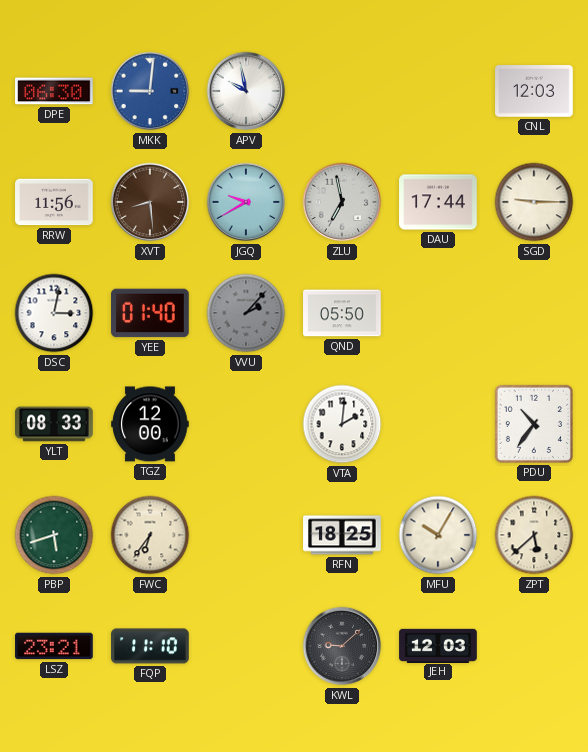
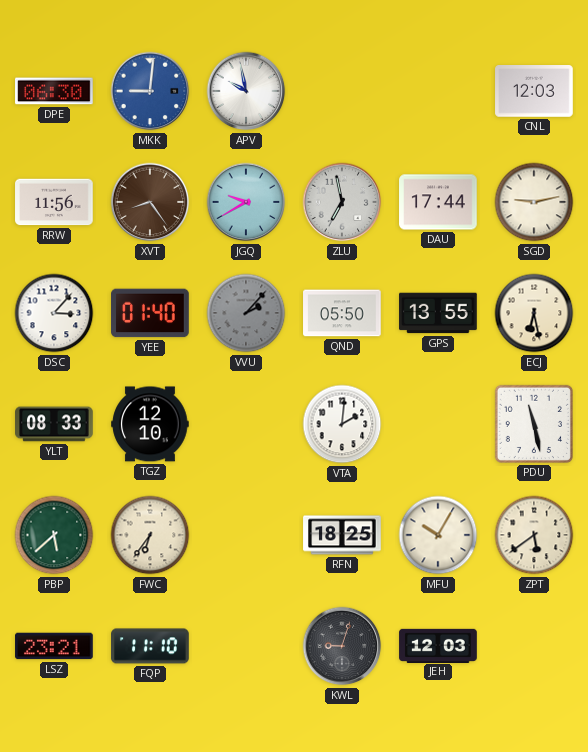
XVT: 8:29 -> 8:24
SGD: 9:15 -> 9:13
DSC: 3:02 -> 3:07
GPS: none -> 13:55
ECJ: none -> 6:28
TGZ: 12:00 -> 12:10
PDU: 10:36 -> 11:28
PBP: 5:42 -> 5:38
ZPT: 5:38 -> 5:39
KWL: 9:08 -> 9:03
